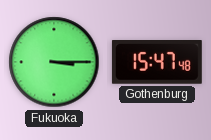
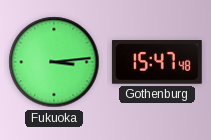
Fukuoka: 3:15 -> 3:14
